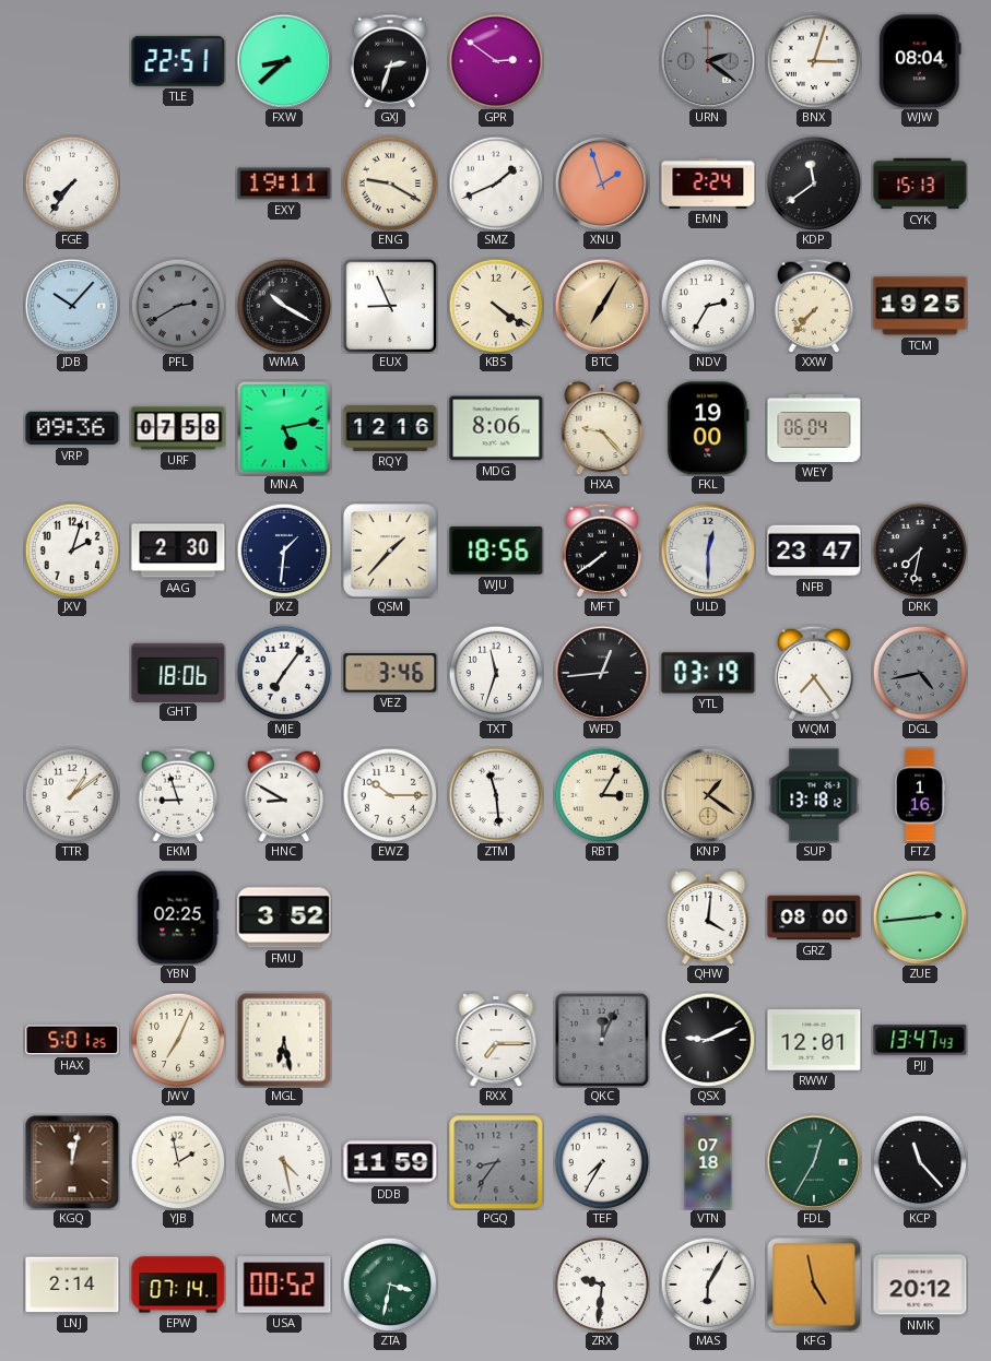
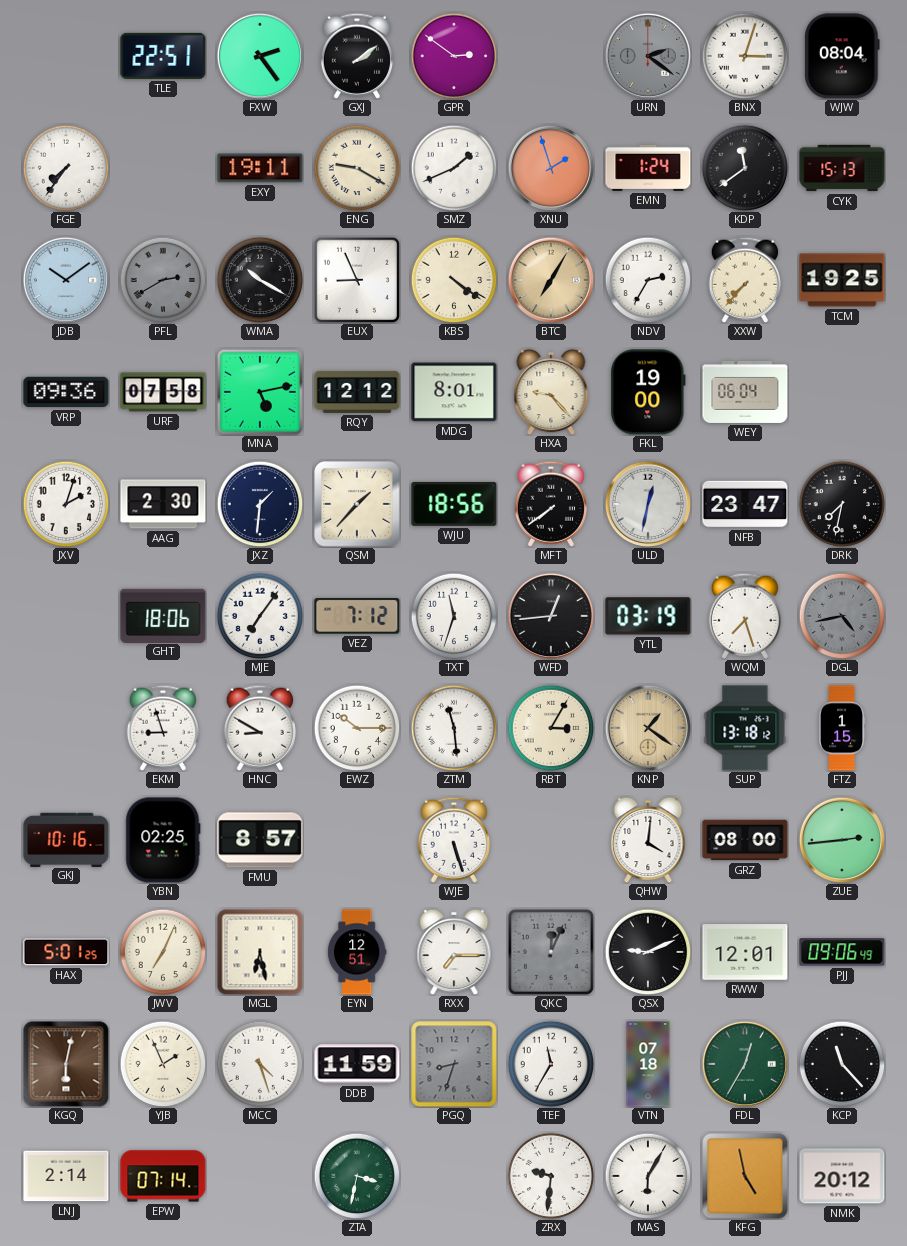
FXW: 8:38 -> 2:24
GXJ: 2:33 -> 2:09
EMN: 2:24 -> 1:24
JDB: 10:07 -> 10:09
RQY: 12:16 -> 12:12
MDG: 8:06 -> 8:01
ULD: 12:30 -> 12:32
VEZ: 3:46 -> 7:12
WQM: 7:24 -> 7:27
TTR: 1:09 -> none
FTZ: 1:16 -> 1:15
GKJ: none -> 10:16
FMU: 3:52 -> 8:57
WJE: none -> 5:27
EYN: none -> 12:51
PJJ: 13:47 -> 09:06
KGQ: 12:02 -> 6:02
YJB: 1:58 -> 1:56
MCC: 4:28 -> 4:27
PGQ: 8:36 -> 8:33
TEF: 7:35 -> 11:35
USA: 00:52 -> none
